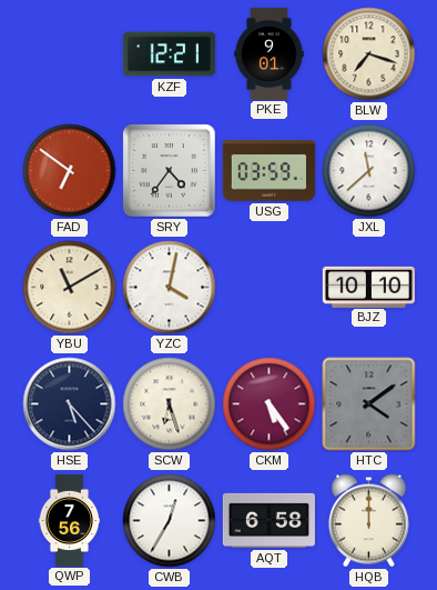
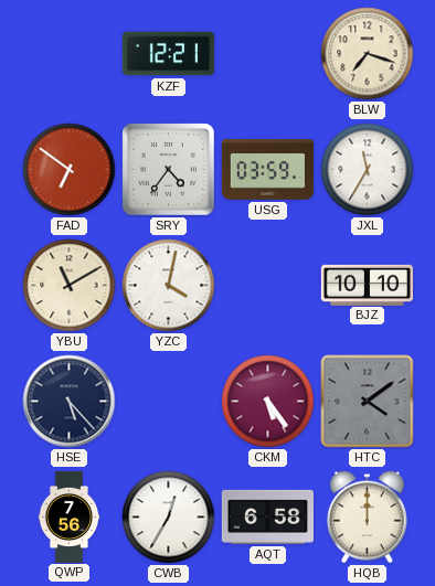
PKE: 9:01 -> none
JXL: 11:38 -> 11:35
SCW: 6:27 -> none
